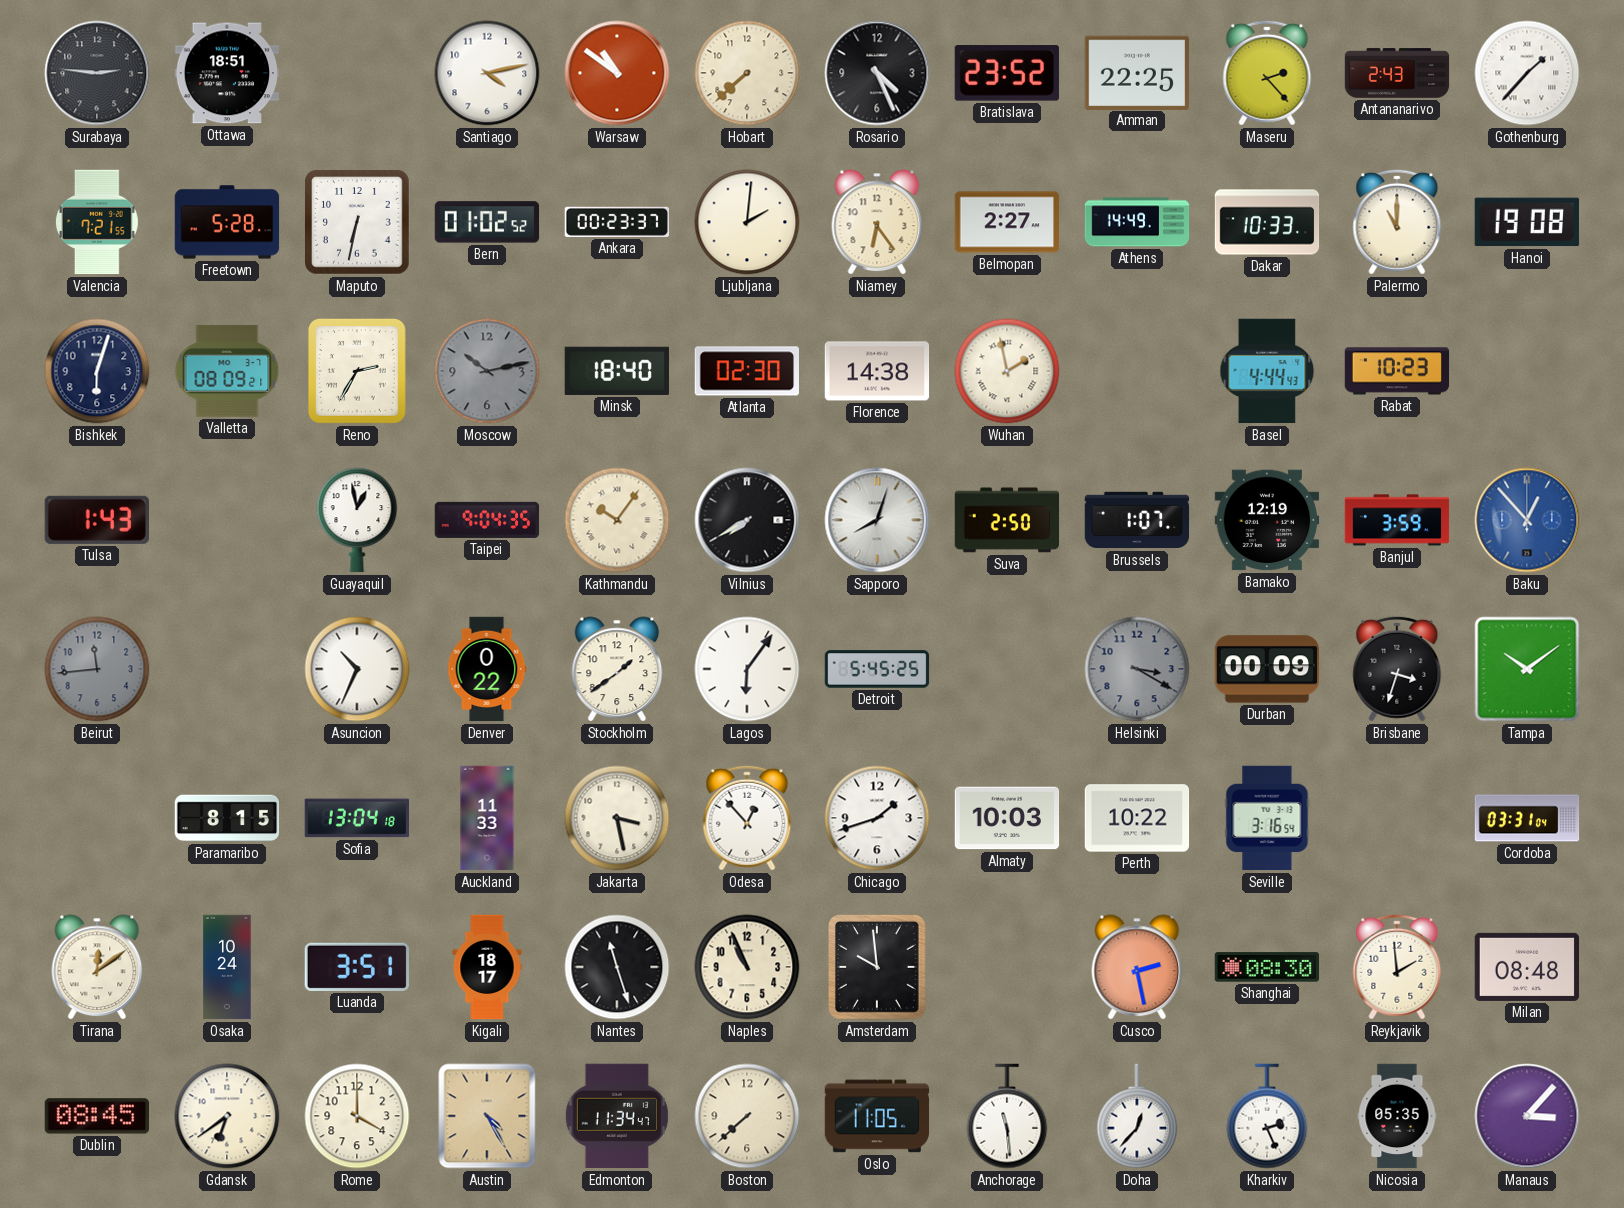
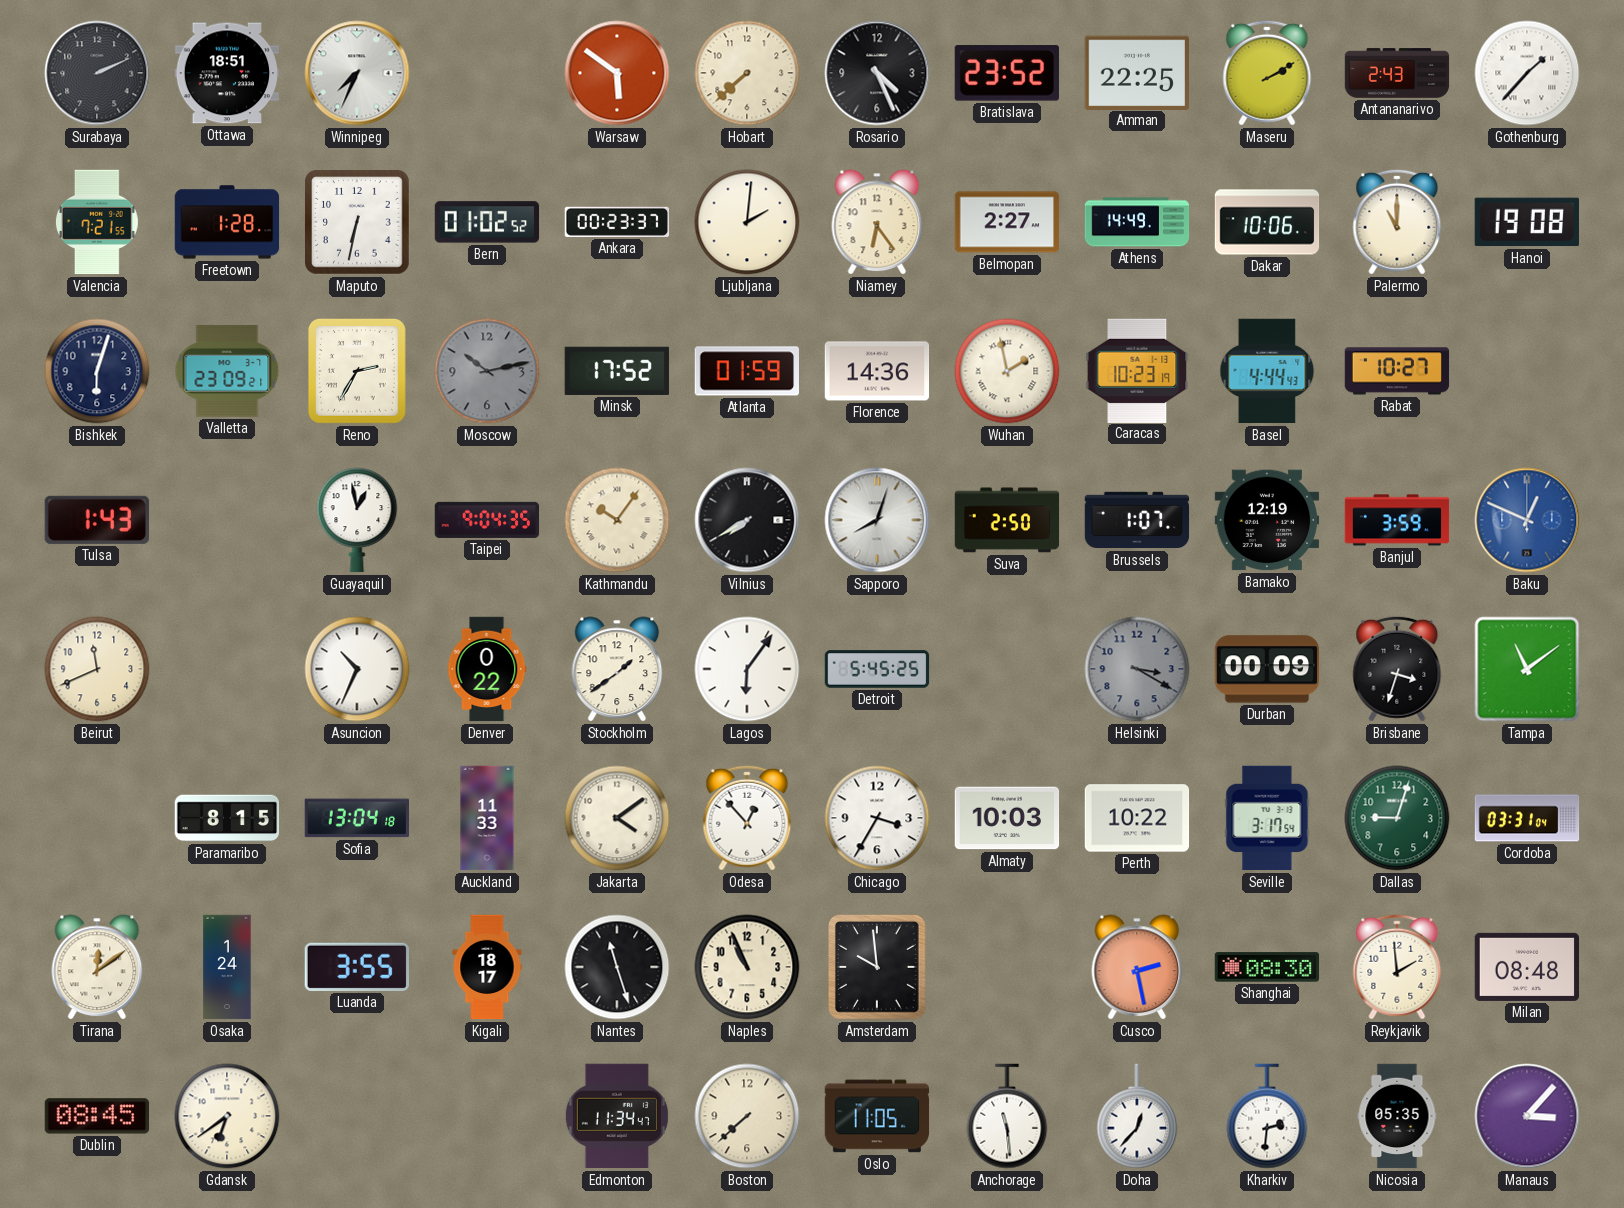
Surabaya: 2:46 -> 2:11
Winnipeg: none -> 7:34
Santiago: 4:13 -> none
Warsaw: 10:51 -> 5:51
Maseru: 2:23 -> 2:10
Freetown: 5:28 -> 1:28
Dakar: 10:33 -> 10:06
Valletta: 08:09 -> 23:09
Minsk: 18:40 -> 17:52
Atlanta: 02:30 -> 01:59
Florence: 14:38 -> 14:36
Caracas: none -> 10:23
Rabat: 10:23 -> 10:27
Baku: 12:53 -> 12:49
Beirut: 11:44 -> 11:41
Beirut dial: grey -> cream
Tampa: 10:09 -> 11:09
Jakarta: 3:28 -> 4:09
Chicago: 1:42 -> 3:35
Seville: 3:16 -> 3:17
Dallas: none -> 9:03
Osaka: 10:24 -> 1:24
Luanda: 3:51 -> 3:55
Rome: 4:00 -> none
Austin: 4:25 -> none
Kharkiv: 2:26 -> 2:31
